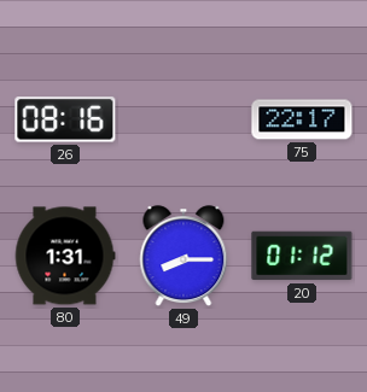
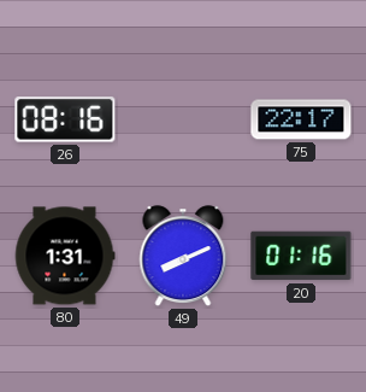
49: 8:15 -> 8:11
20: 01:12 -> 01:16
